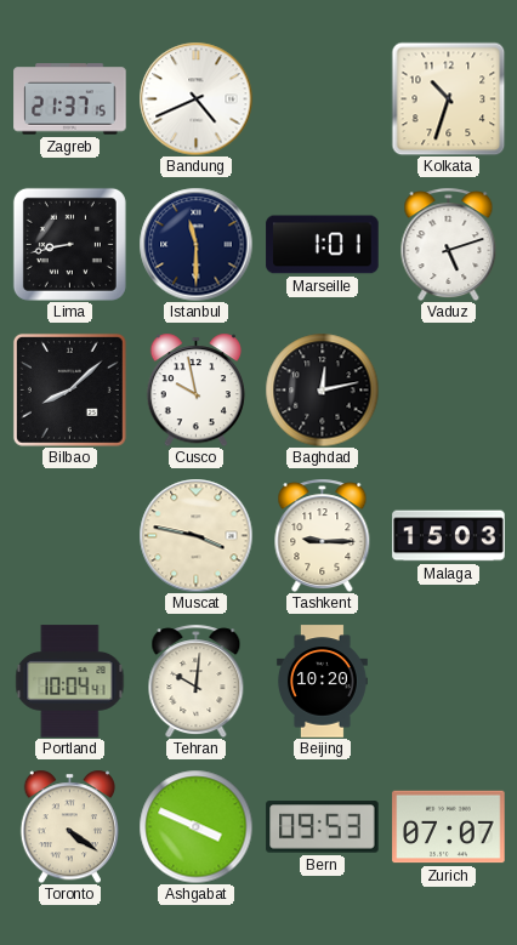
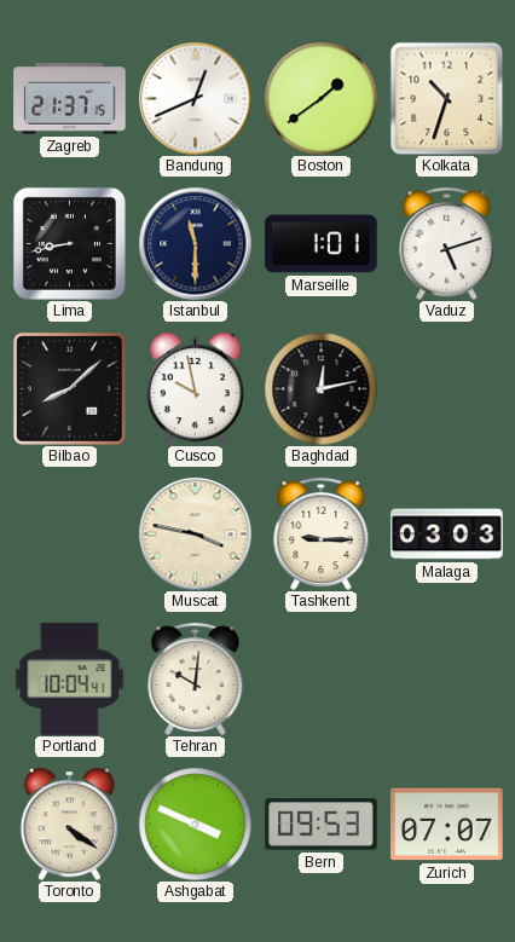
Bandung: 4:41 -> 12:41
Boston: none -> 1:39
Malaga: 15:03 -> 03:03
Beijing: 10:20 -> none
